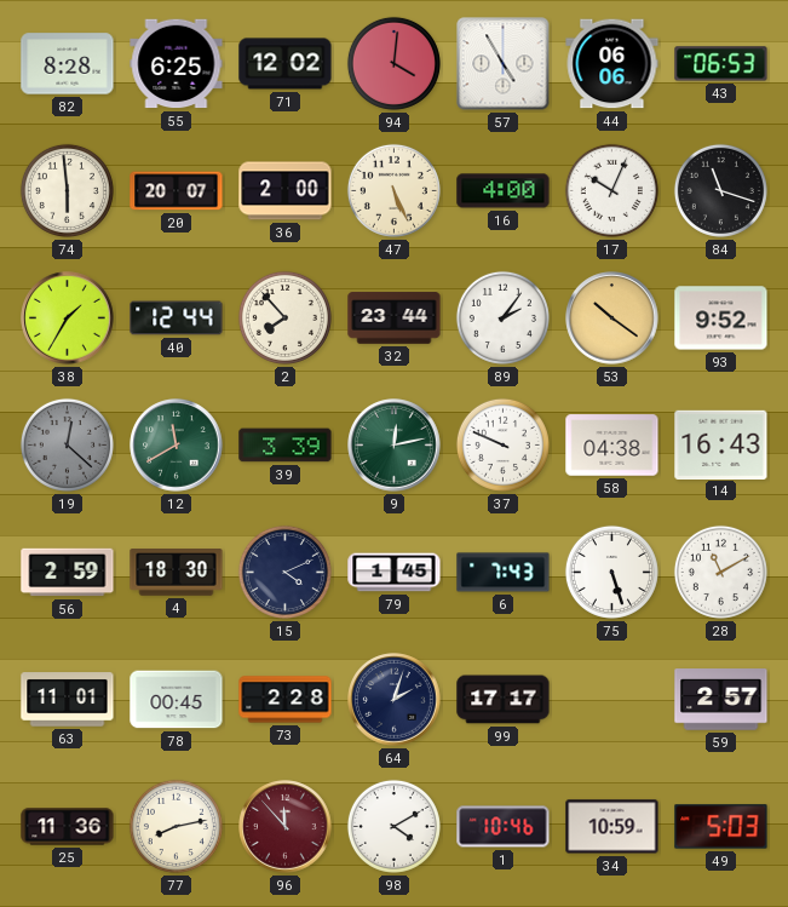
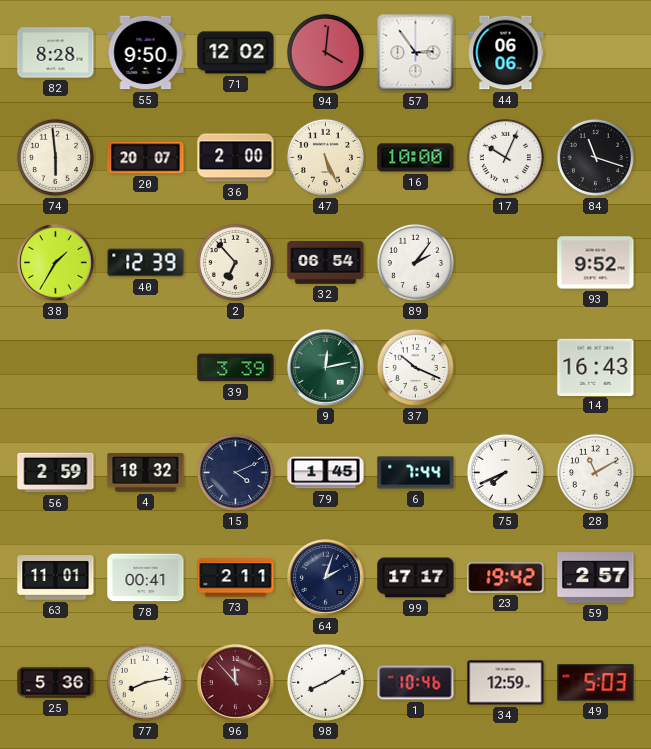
55: 6:25 -> 9:50
57: 4:55 -> 2:54
43: 06:53 -> none
16: 4:00 -> 10:00
40: 12:44 -> 12:39
2: 7:53 -> 6:53
32: 23:44 -> 06:54
53: 10:21 -> none
19: 12:22 -> none
12: 11:40 -> none
37: 9:49 -> 10:19
58: 04:38 -> none
4: 18:30 -> 18:32
6: 7:43 -> 7:44
75: 5:27 -> 7:41
78: 00:45 -> 00:41
73: 2:28 -> 2:11
23: none -> 19:42
25: 11:36 -> 5:36
98: 4:10 -> 8:10
34: 10:59 -> 12:59
